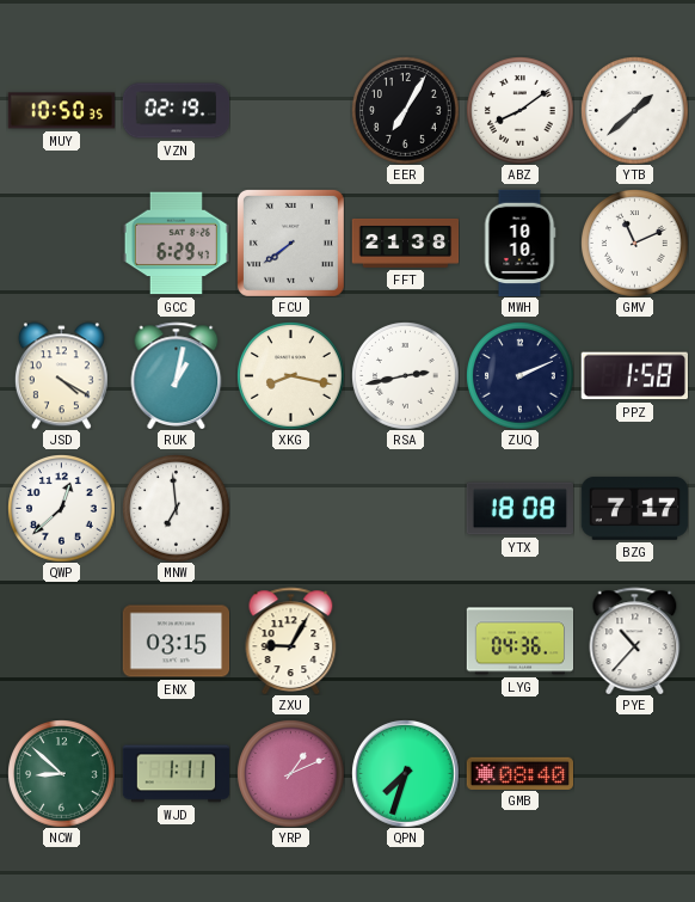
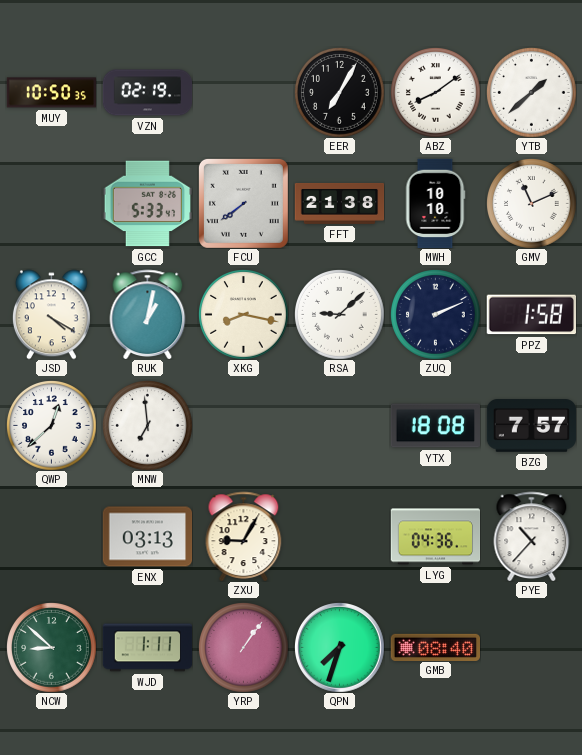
GCC: 6:29 -> 5:33
RSA: 2:43 -> 9:08
BZG: 7:17 -> 7:57
ENX: 03:15 -> 03:13
YRP: 1:11 -> 1:06
